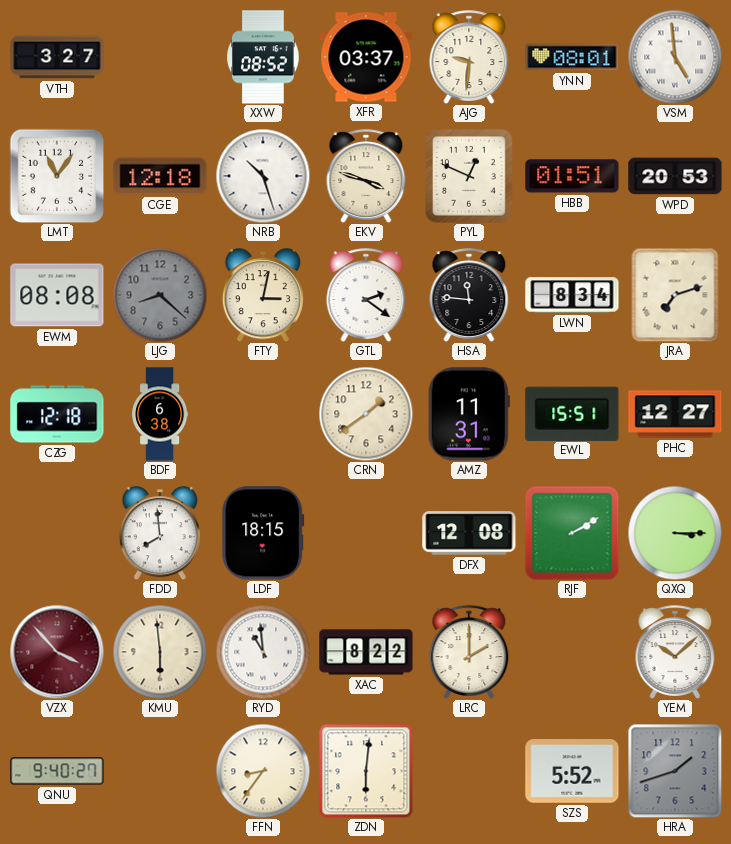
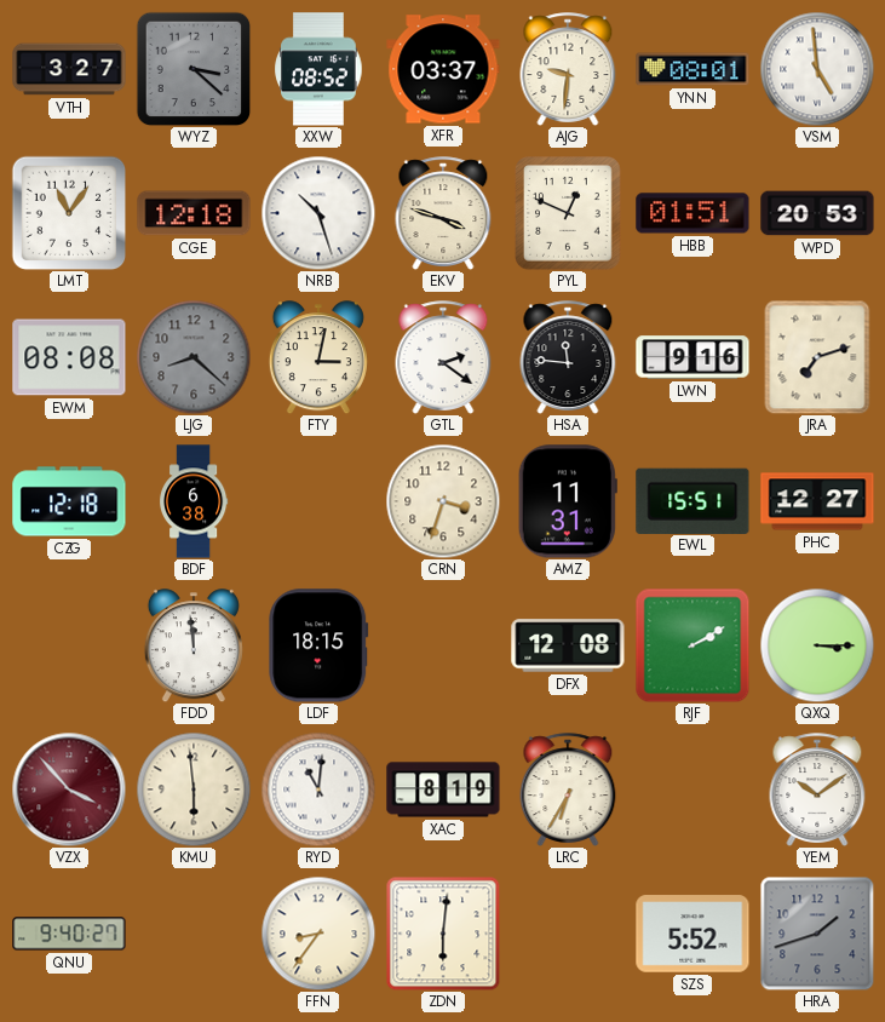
WYZ: none -> 3:22
LWN: 8:34 -> 9:16
CRN: 1:39 -> 3:33
FDD: 7:59 -> 11:59
RYD: 10:59 -> 11:01
XAC: 8:22 -> 8:19
LRC: 2:00 -> 6:35
YEM: 10:08 -> 10:09
